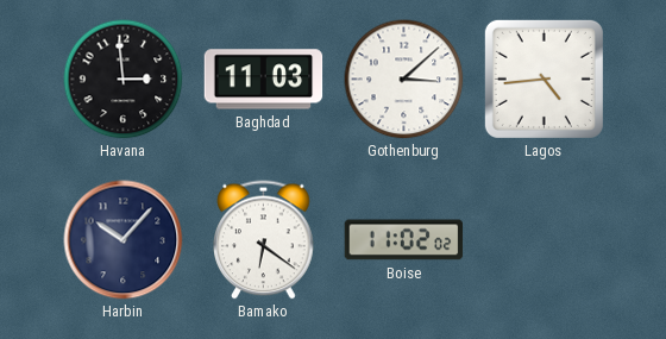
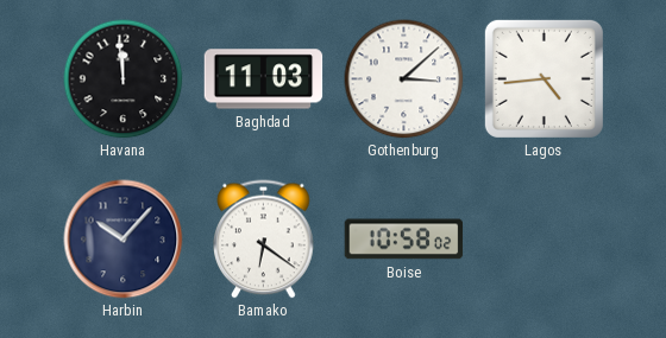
Havana: 2:59 -> 11:59
Boise: 11:02 -> 10:58
